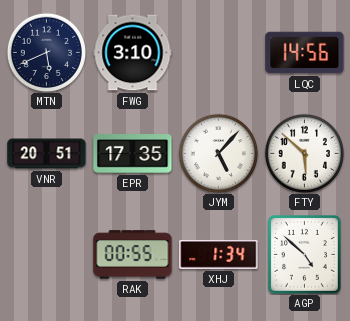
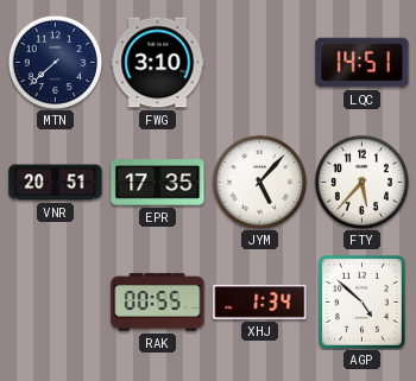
MTN: 5:41 -> 7:38
LQC: 14:56 -> 14:51
FTY: 5:52 -> 5:37
